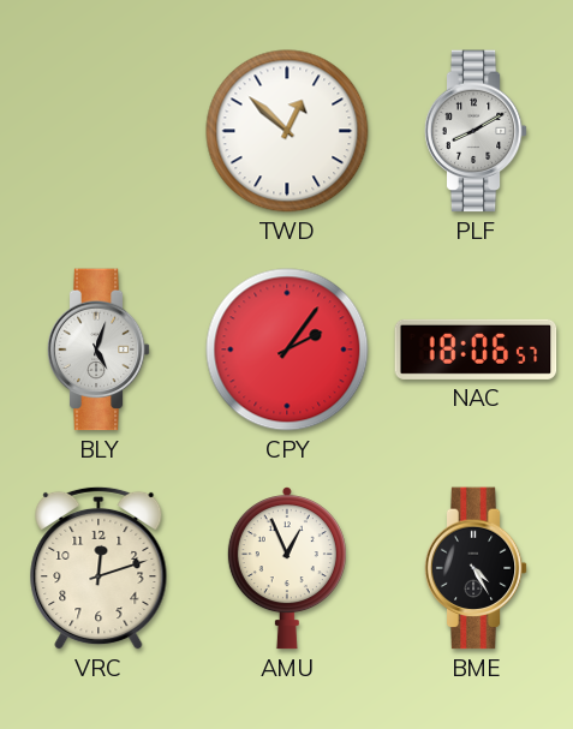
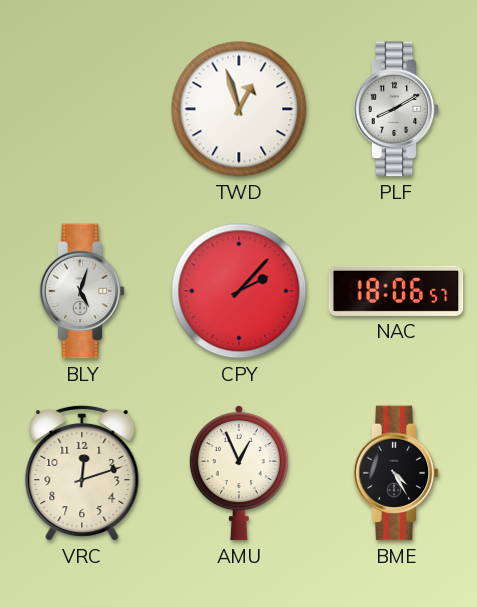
TWD: 12:52 -> 12:57
CPY: 2:06 -> 2:07
